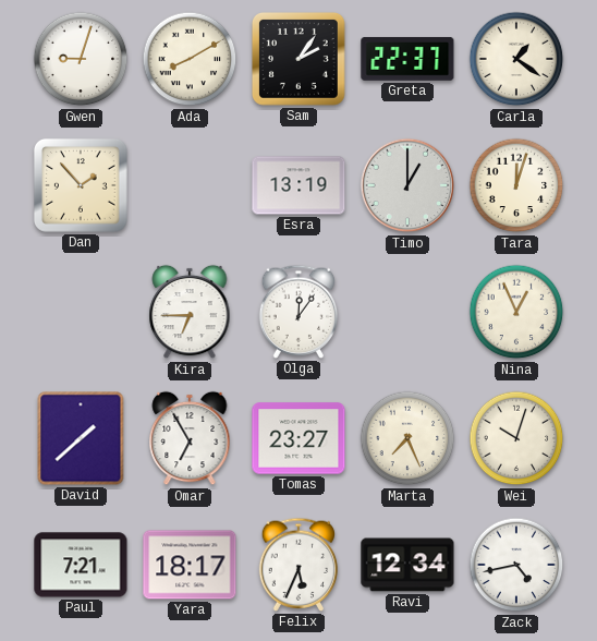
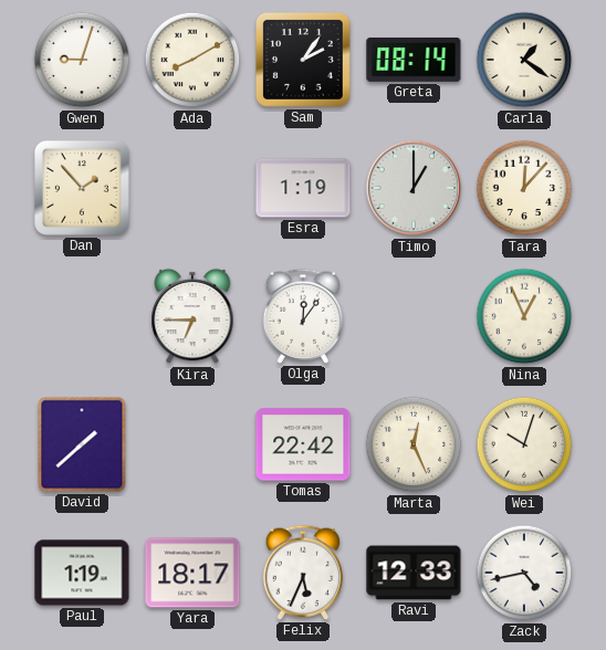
Greta: 22:37 -> 08:14
Esra: 13:19 -> 1:19
Tara: 12:03 -> 12:07
Omar: 6:55 -> none
Tomas: 23:27 -> 22:42
Marta: 7:26 -> 12:26
Paul: 7:21 -> 1:19
Ravi: 12:34 -> 12:33
